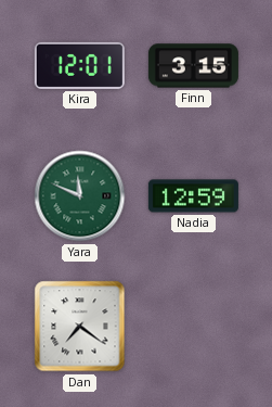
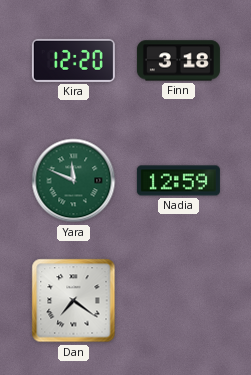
Kira: 12:01 -> 12:20
Finn: 3:15 -> 3:18
